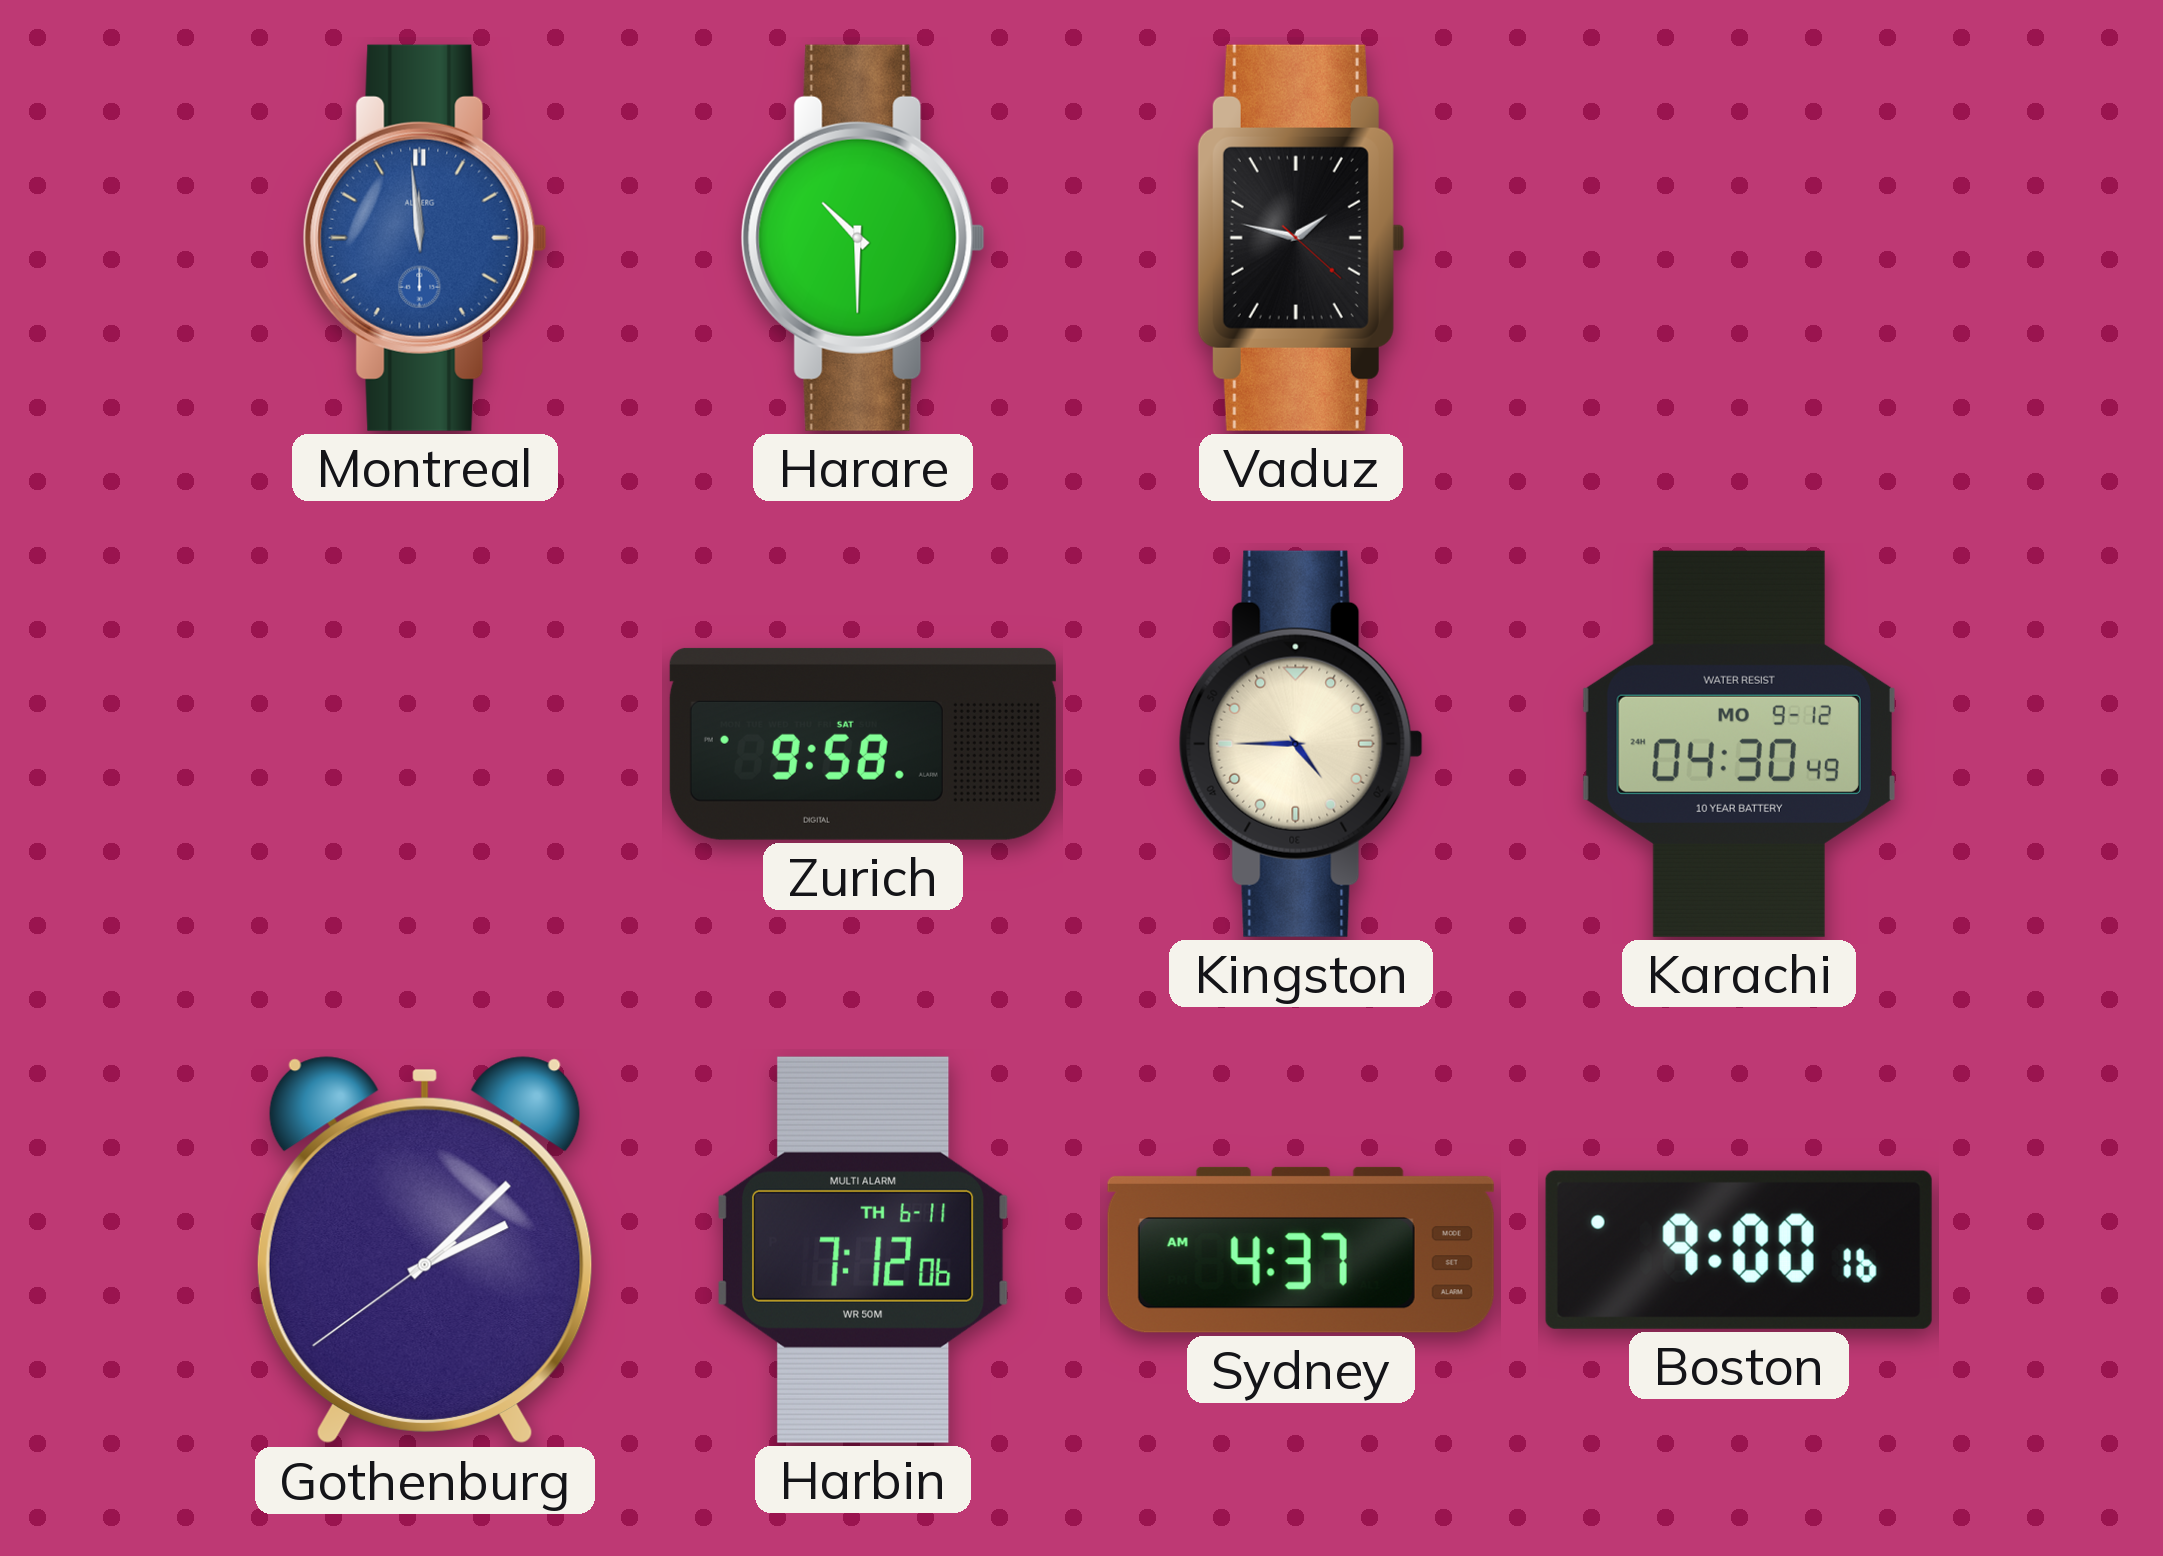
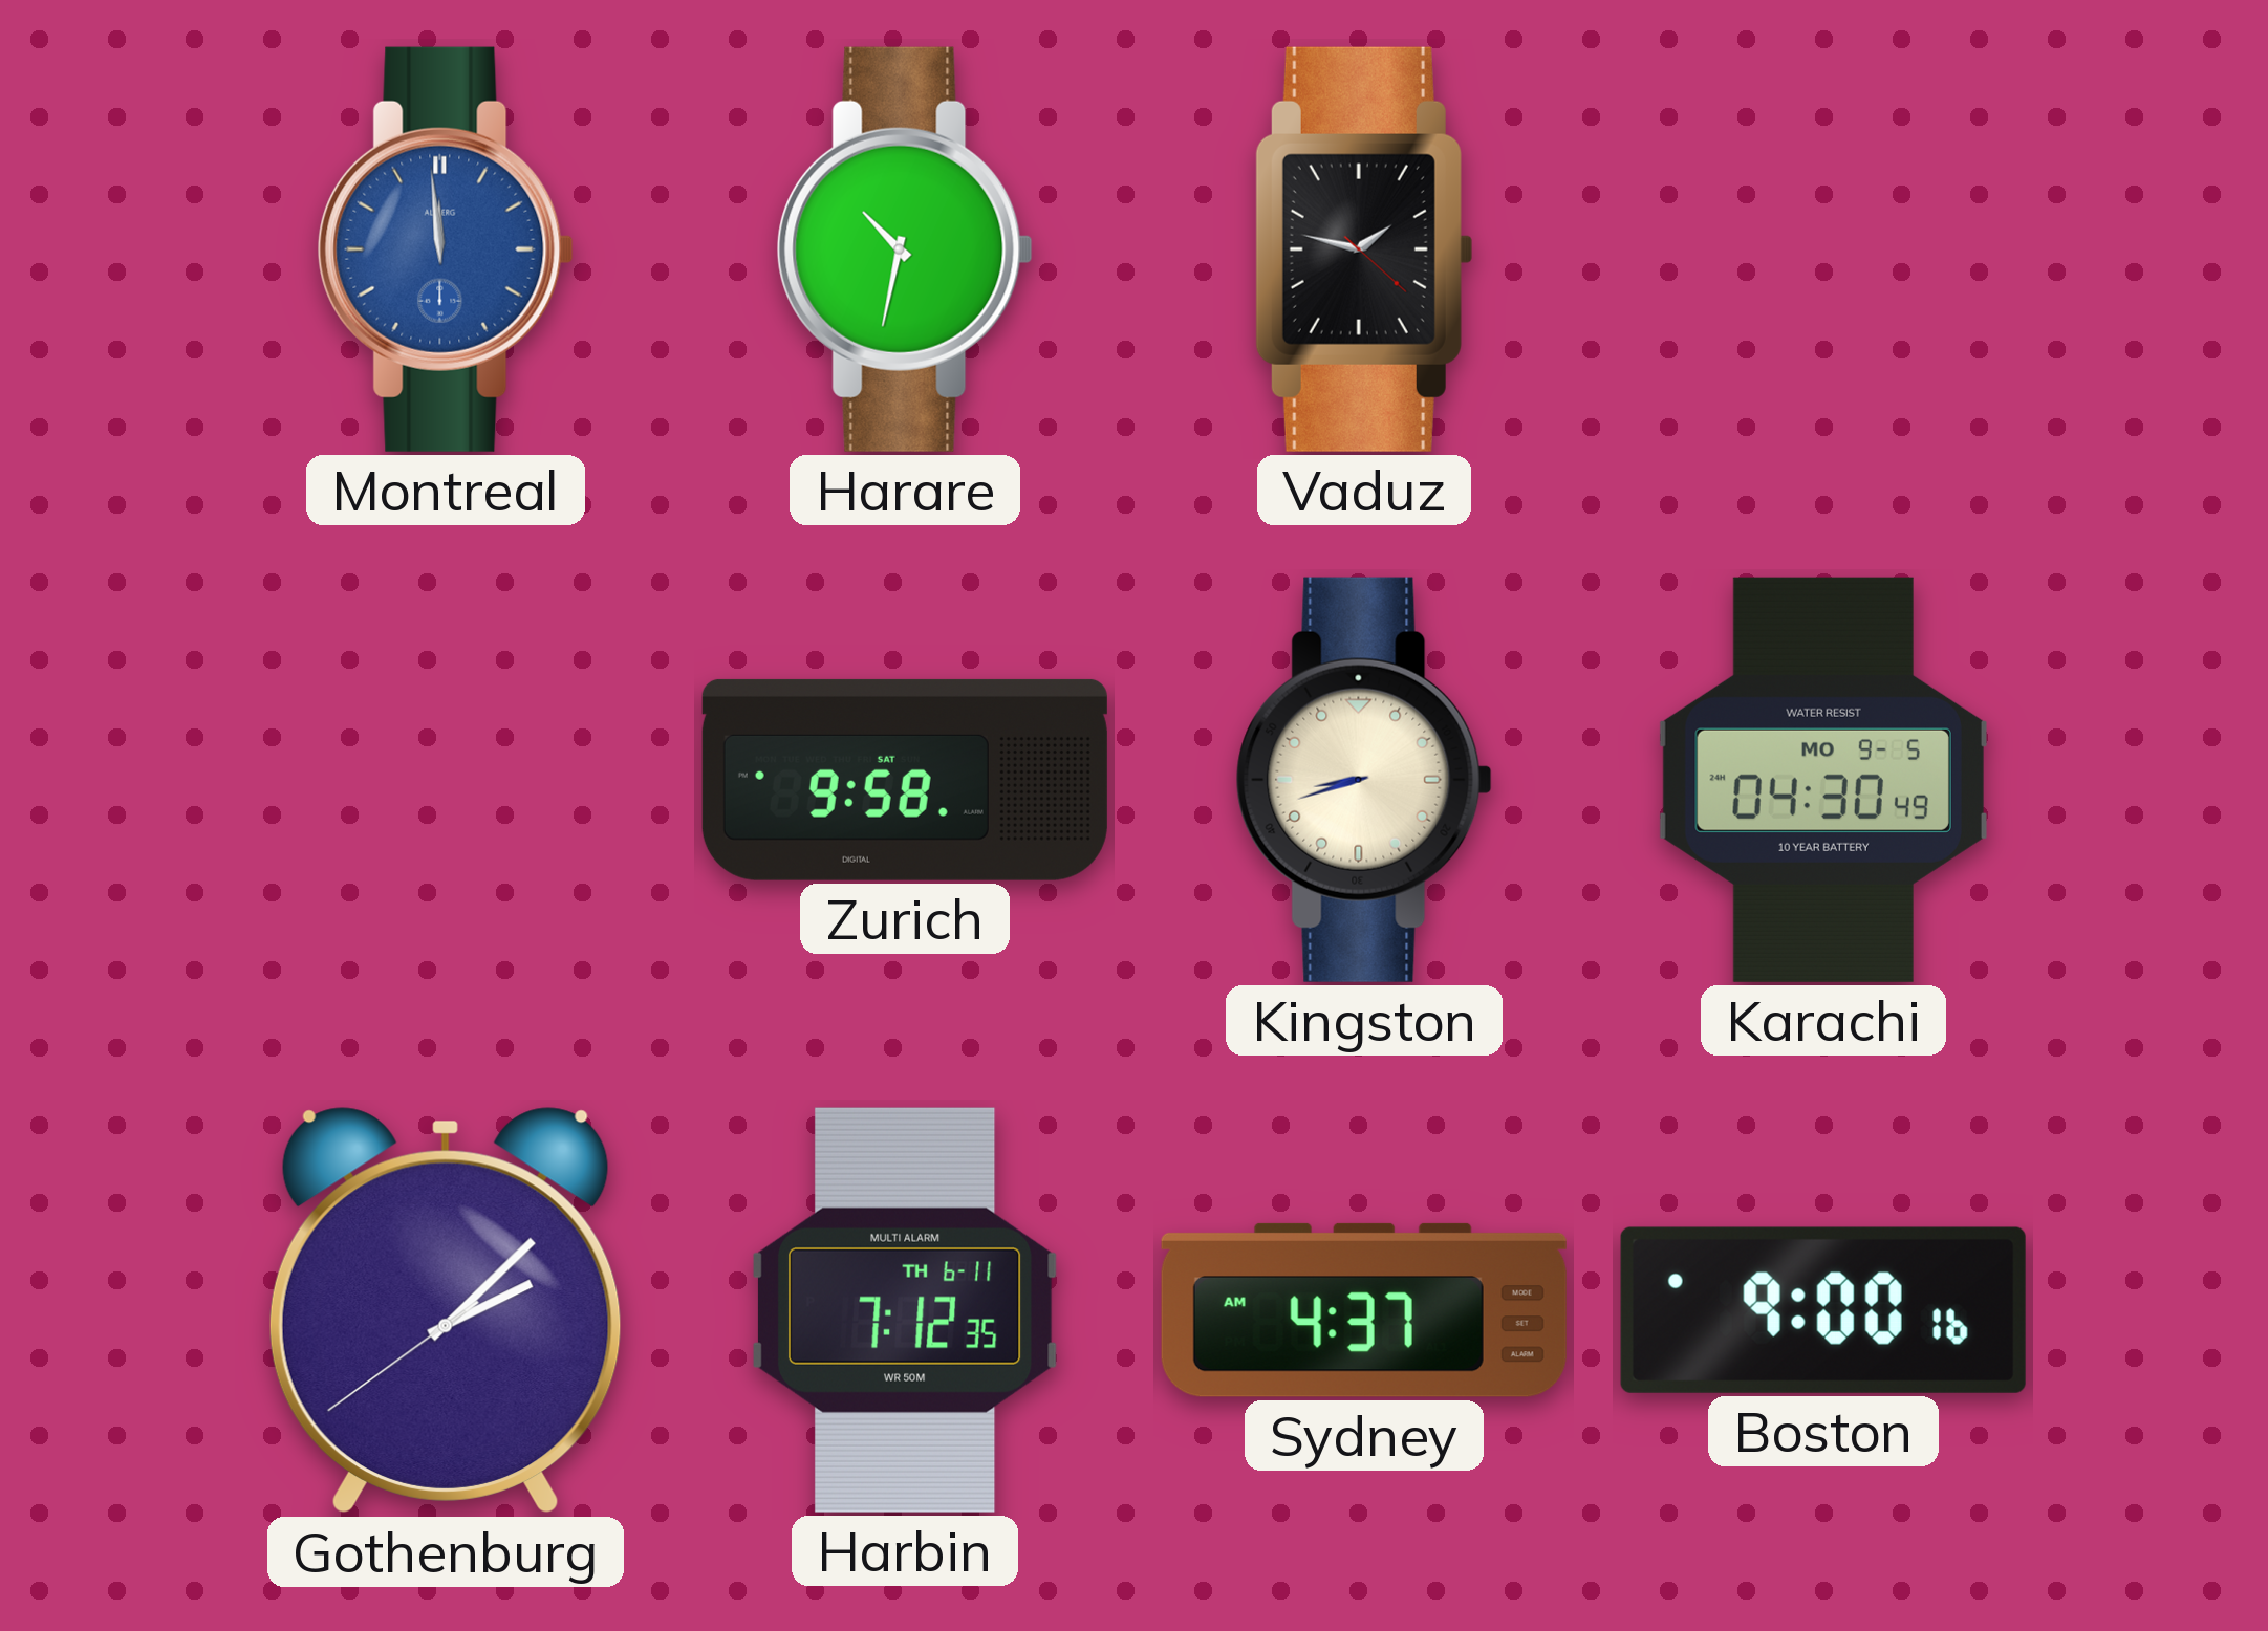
Harare: 10:30 -> 10:32
Kingston: 4:45 -> 8:42
Karachi date: MO 9-12 -> MO 9-5
Harbin: 7:12:06 -> 7:12:35
